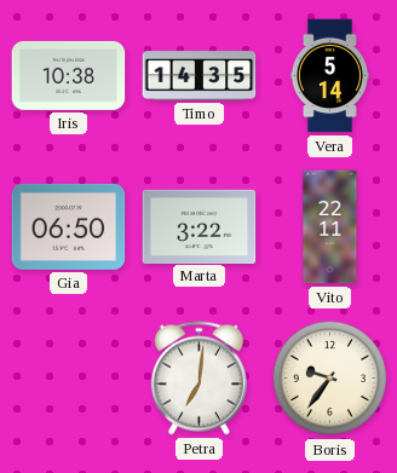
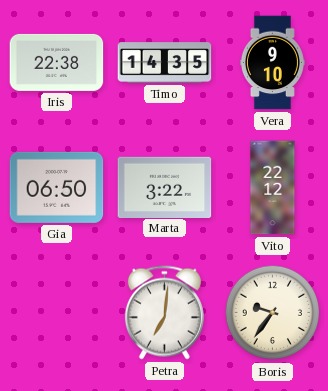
Iris: 10:38 -> 22:38
Vera: 5:14 -> 9:10
Vito: 22:11 -> 22:12
